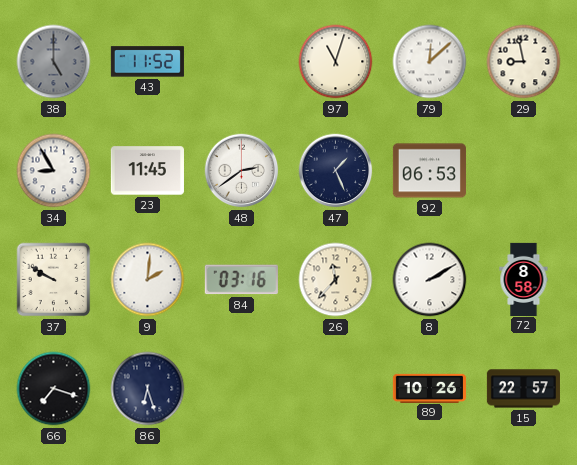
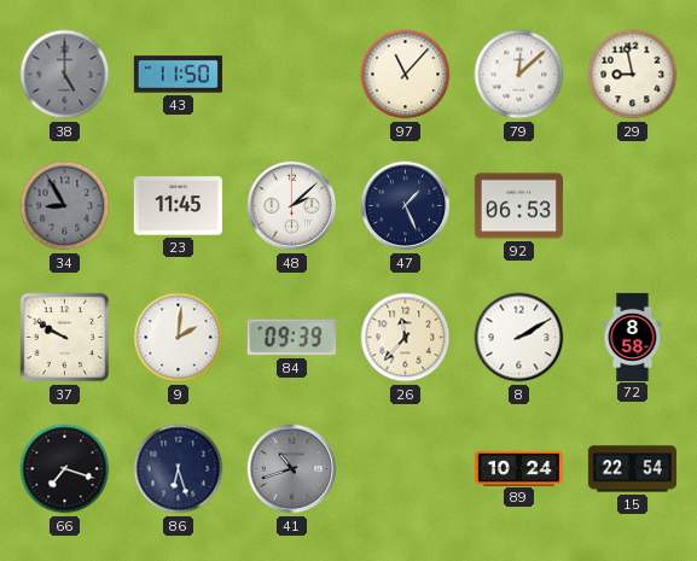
43: 11:52 -> 11:50
97: 11:03 -> 11:07
34 dial: white -> grey
48: 2:39 -> 2:08
84: 03:16 -> 09:39
41: none -> 10:42
89: 10:26 -> 10:24
15: 22:57 -> 22:54
